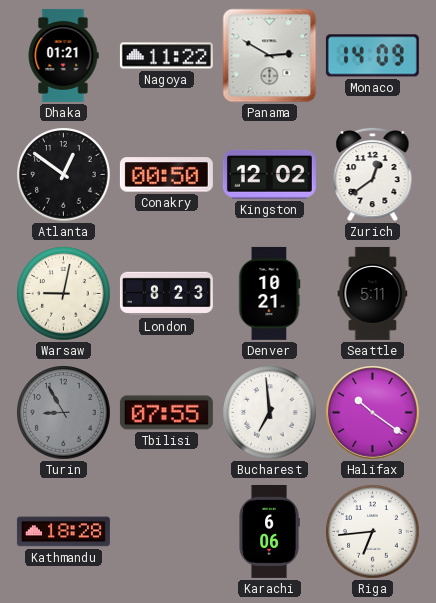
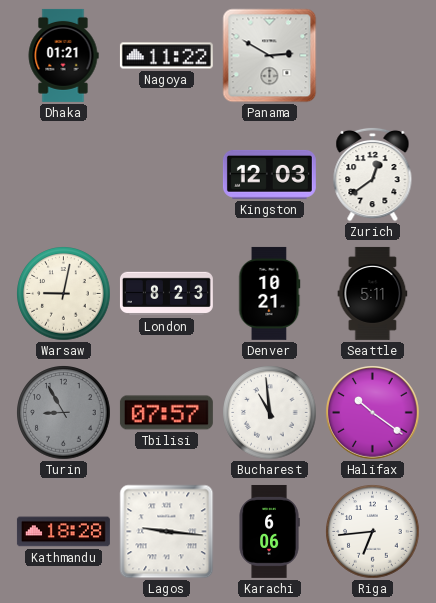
Monaco: 14:09 -> none
Atlanta: 12:51 -> none
Conakry: 00:50 -> none
Kingston: 12:02 -> 12:03
Tbilisi: 07:55 -> 07:57
Bucharest: 6:59 -> 10:59
Lagos: none -> 9:16
